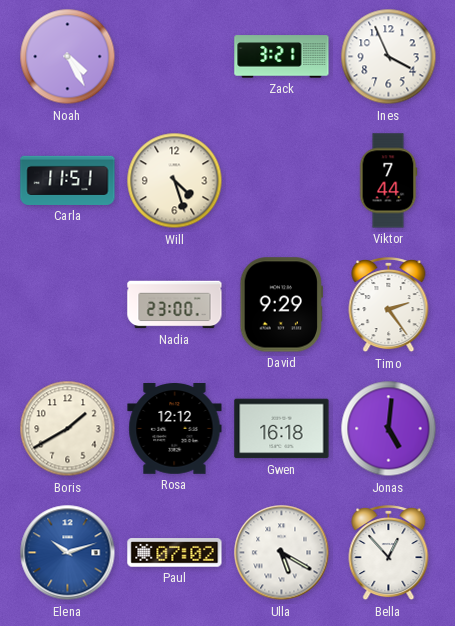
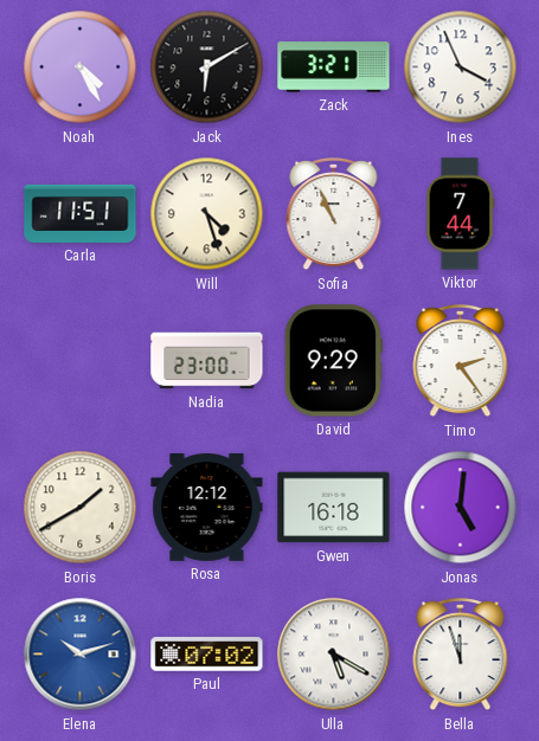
Jack: none -> 6:10
Sofia: none -> 10:56
Bella: 12:53 -> 11:57
